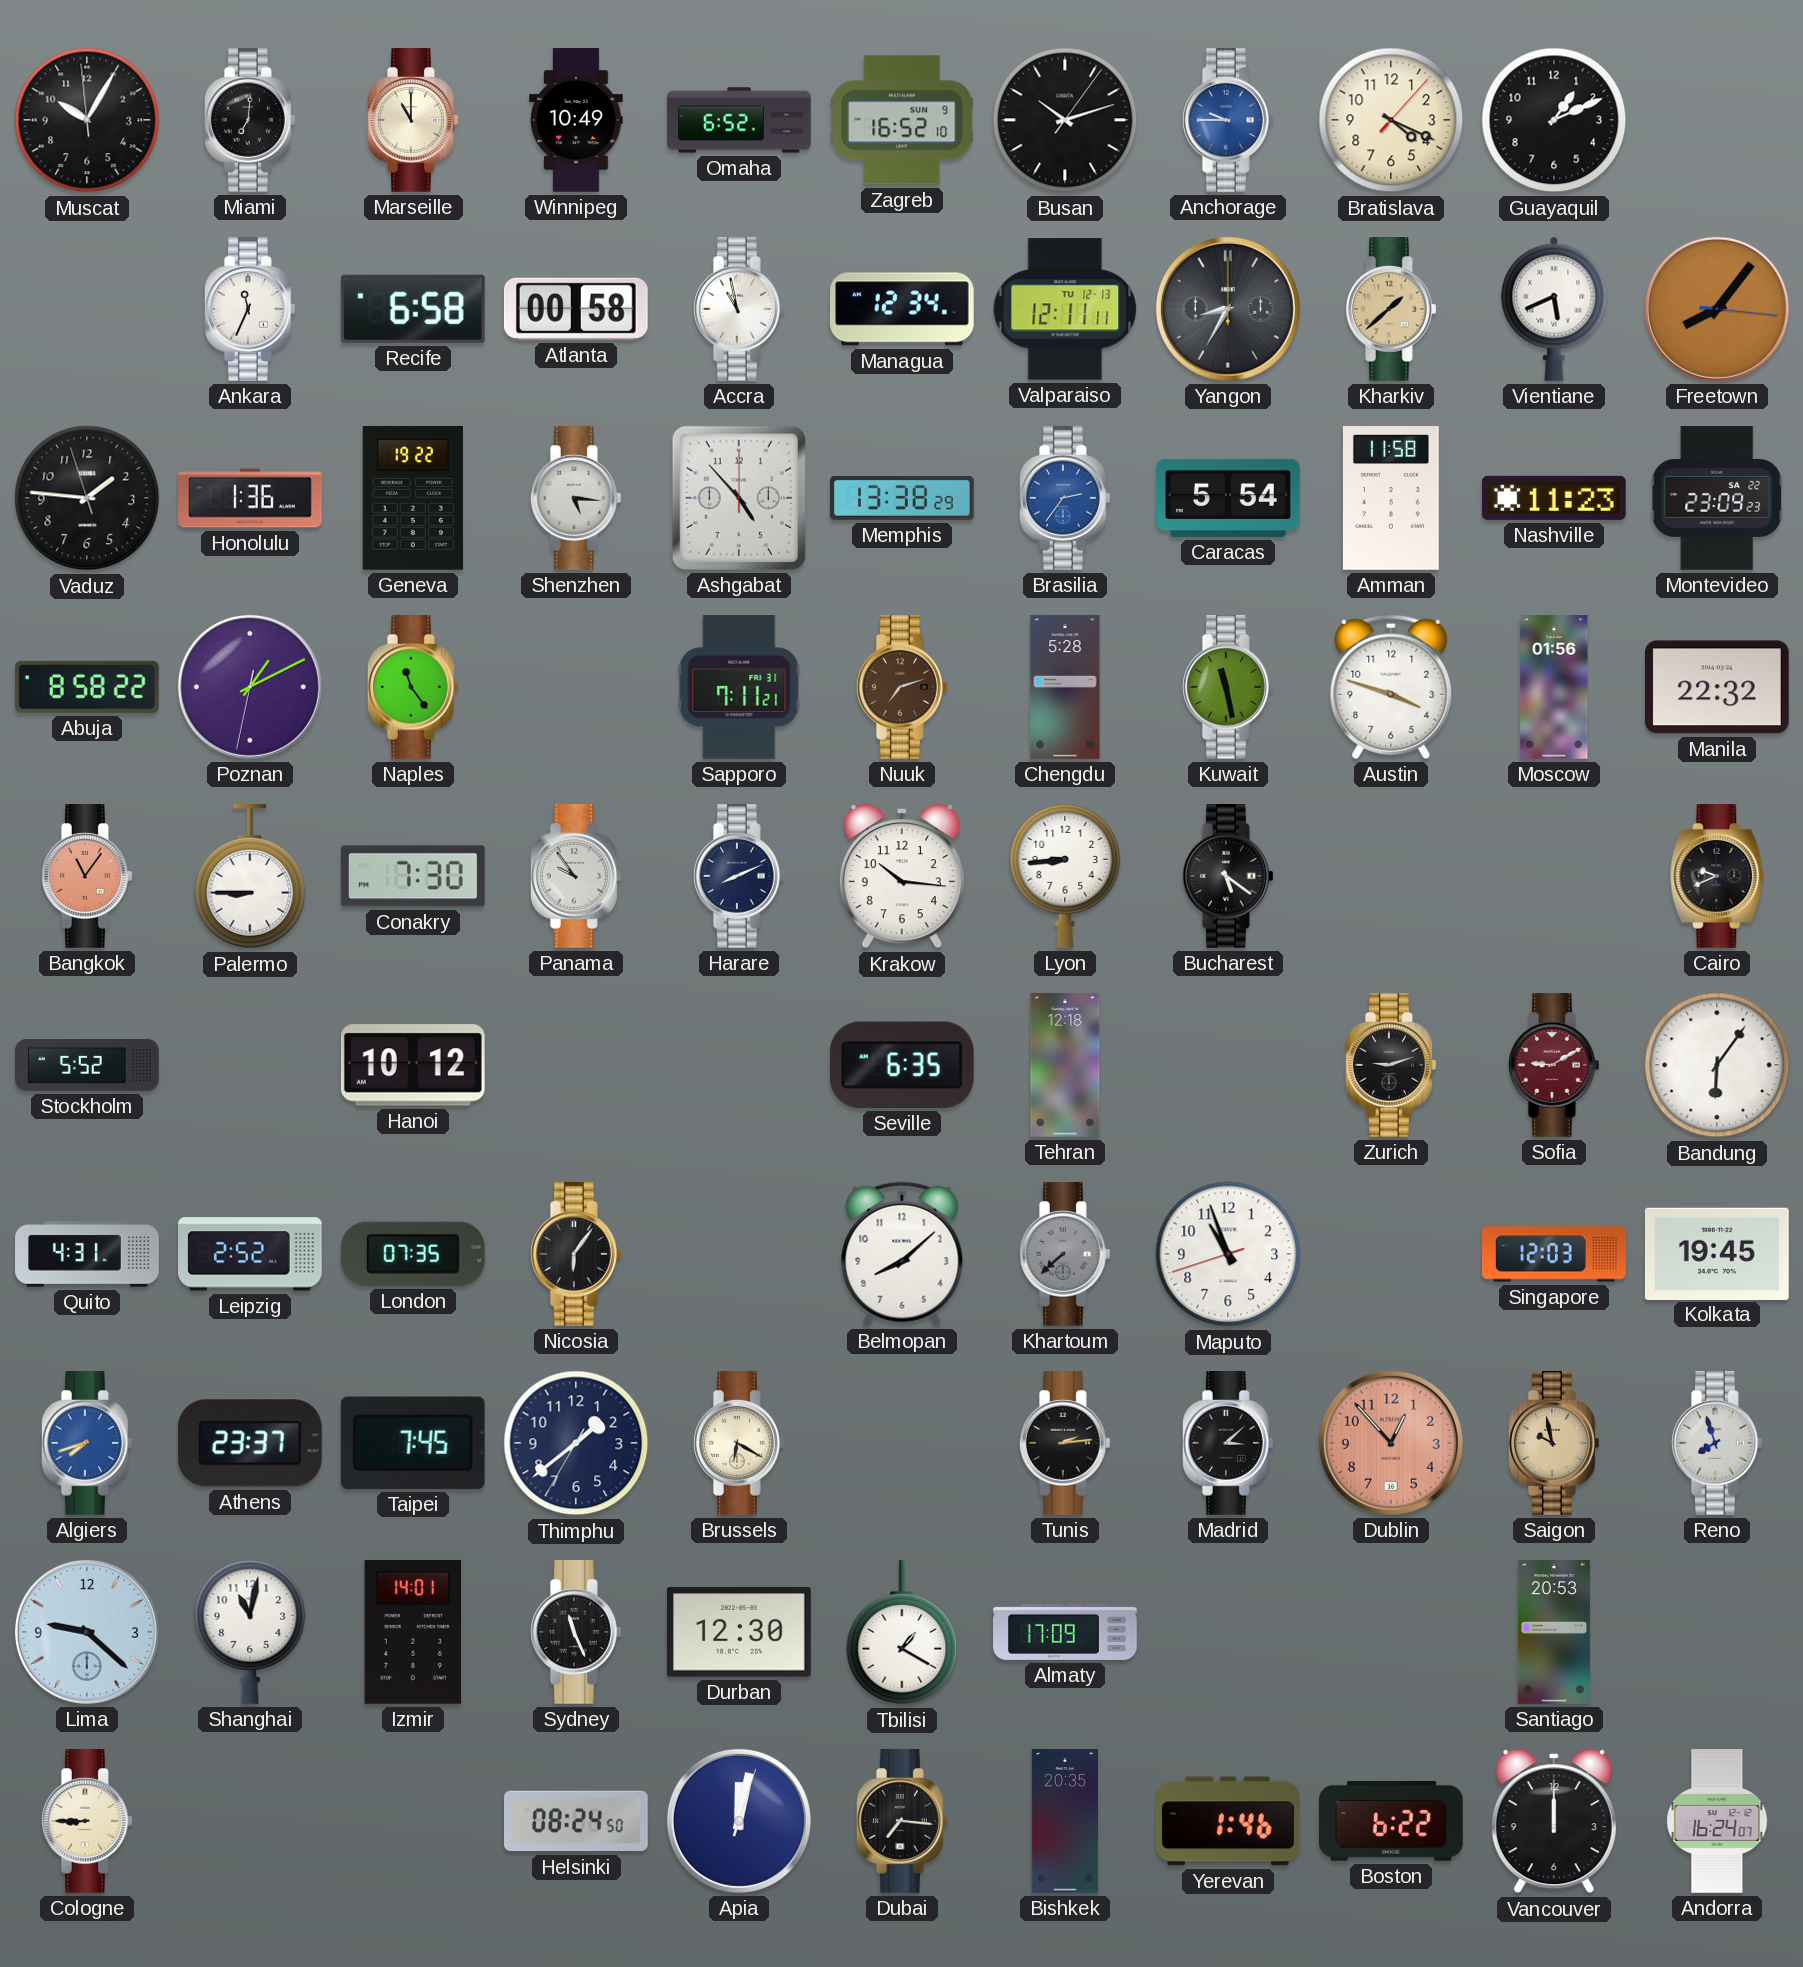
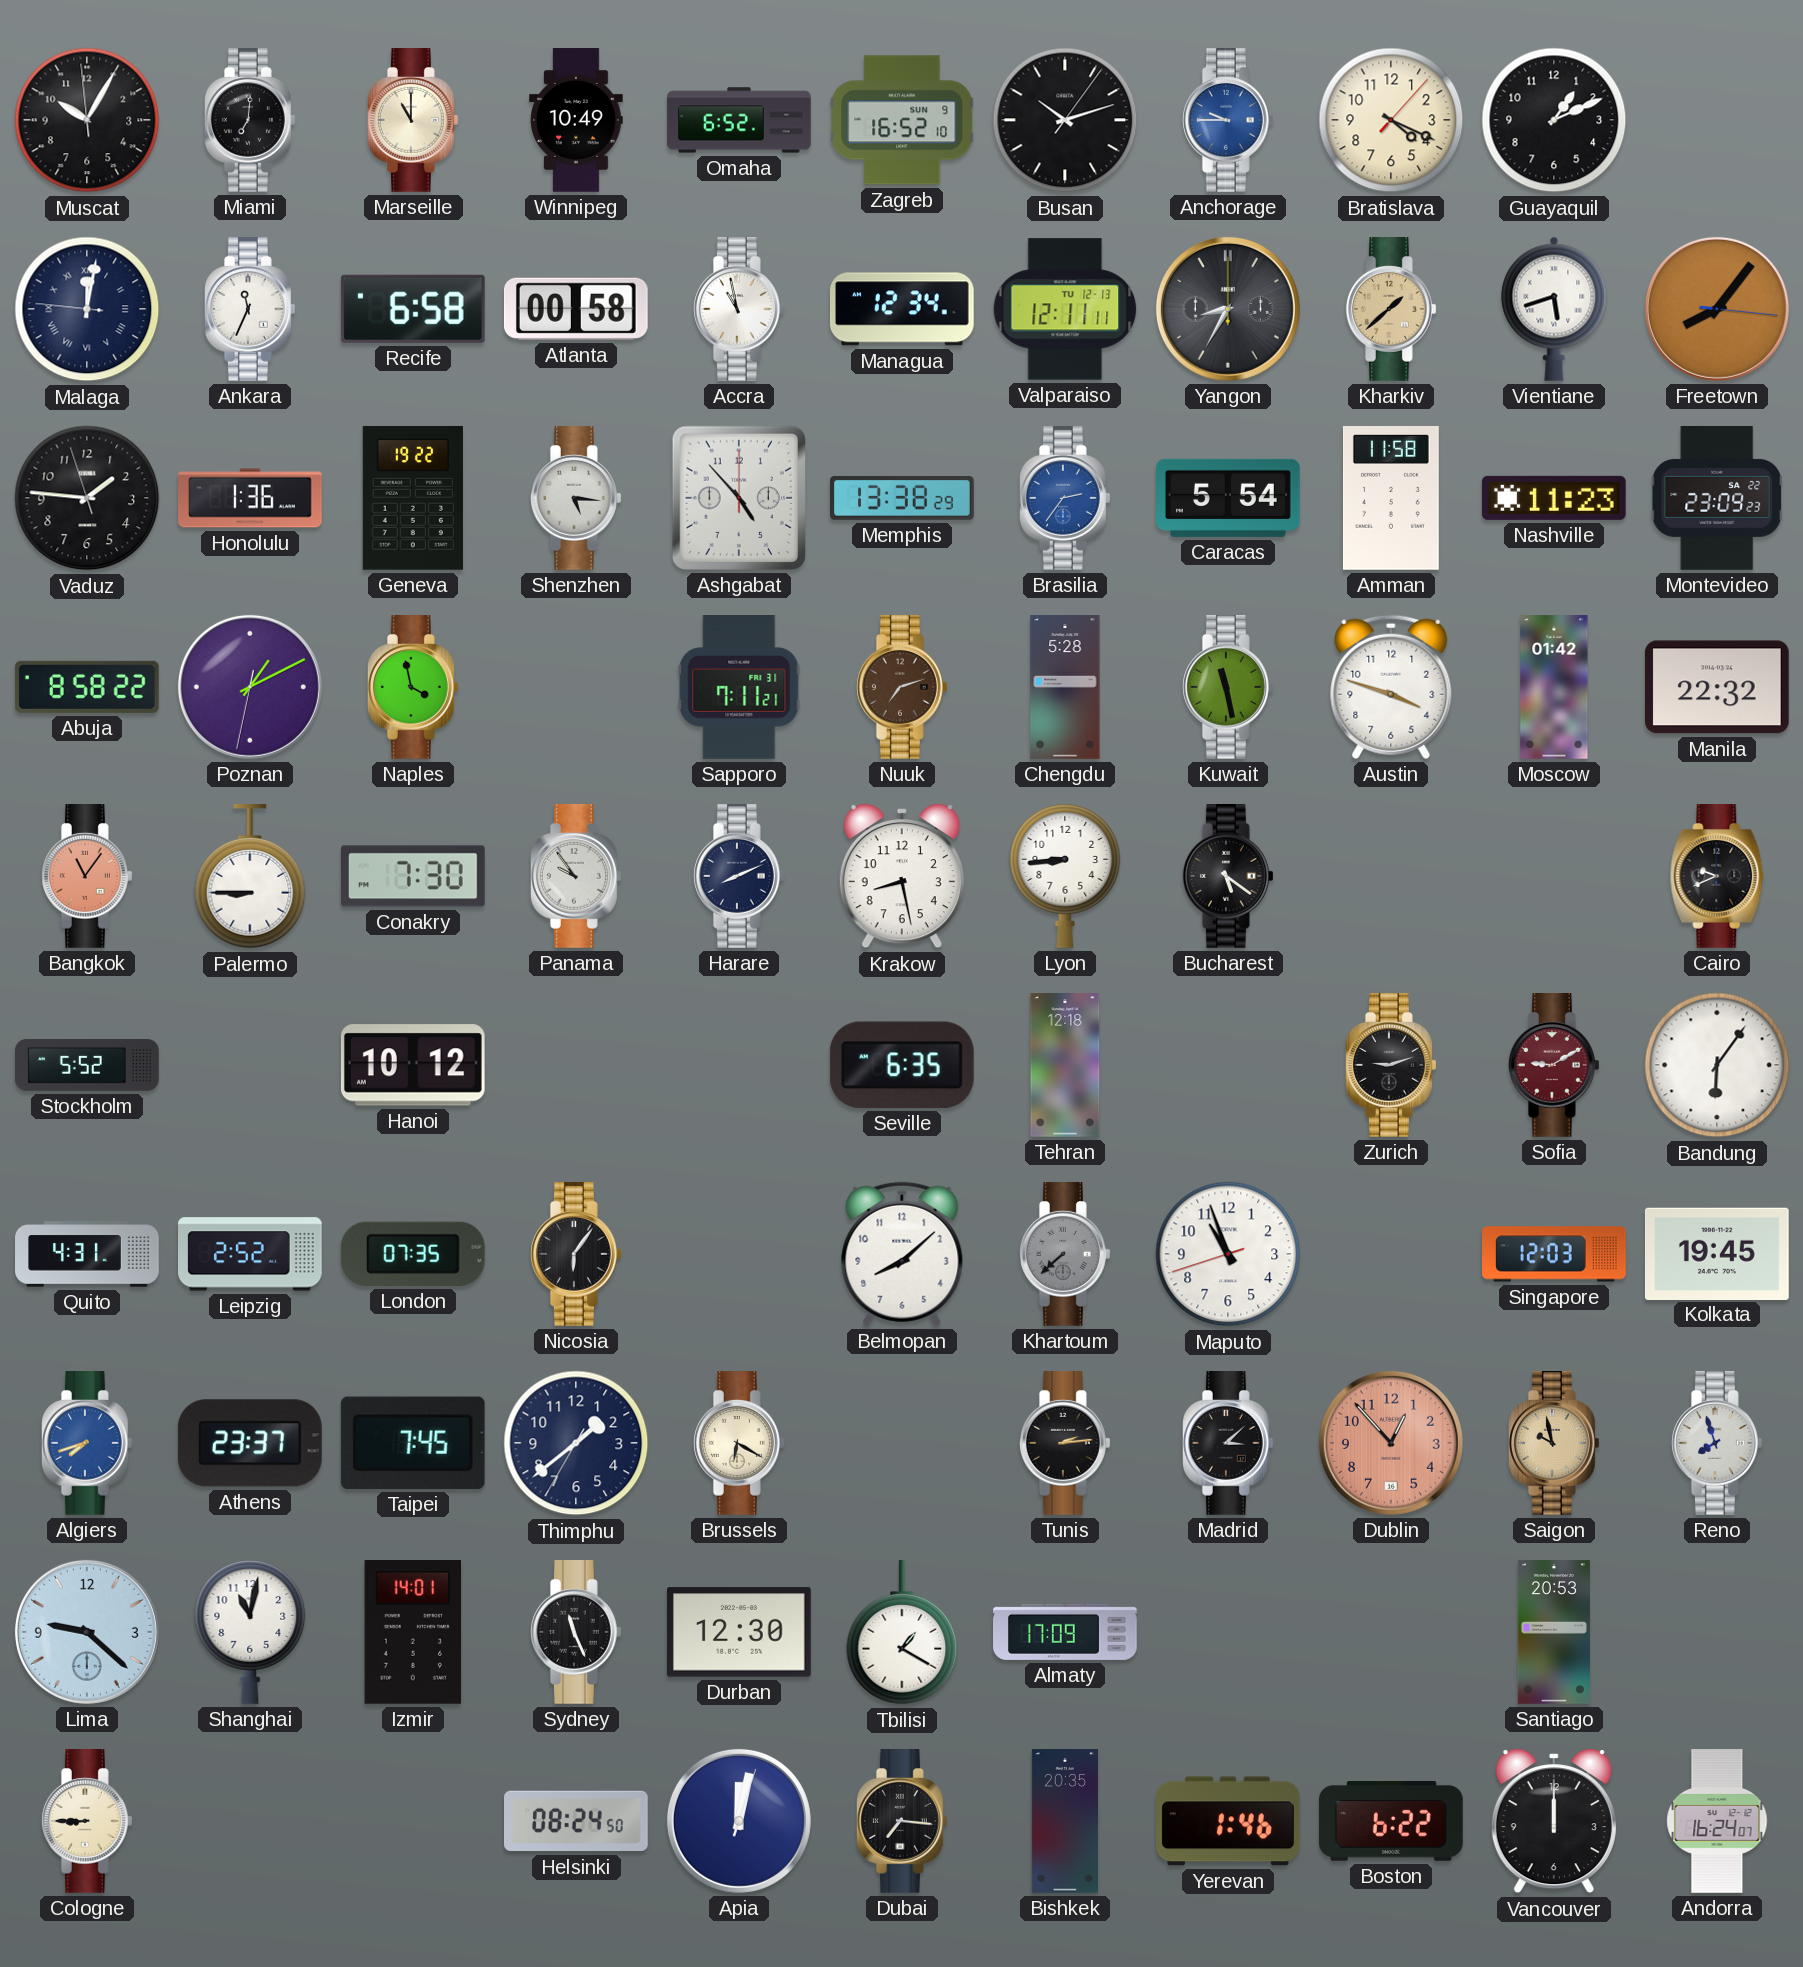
Malaga: none -> 12:01
Vientiane: 5:41 -> 5:42
Naples: 11:24 -> 3:58
Moscow: 01:56 -> 01:42
Krakow: 10:16 -> 8:28
